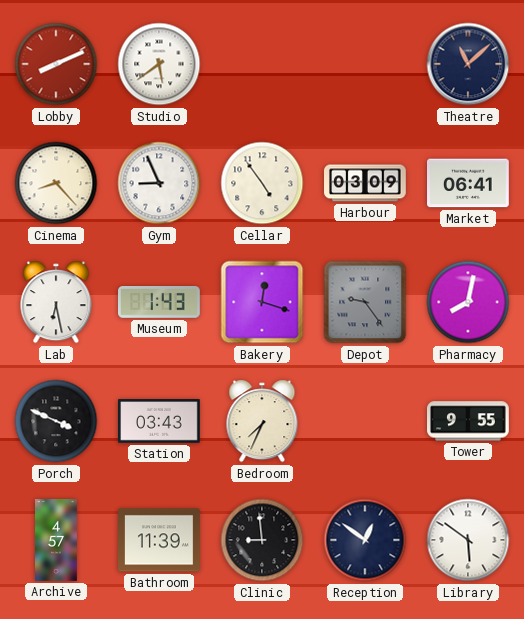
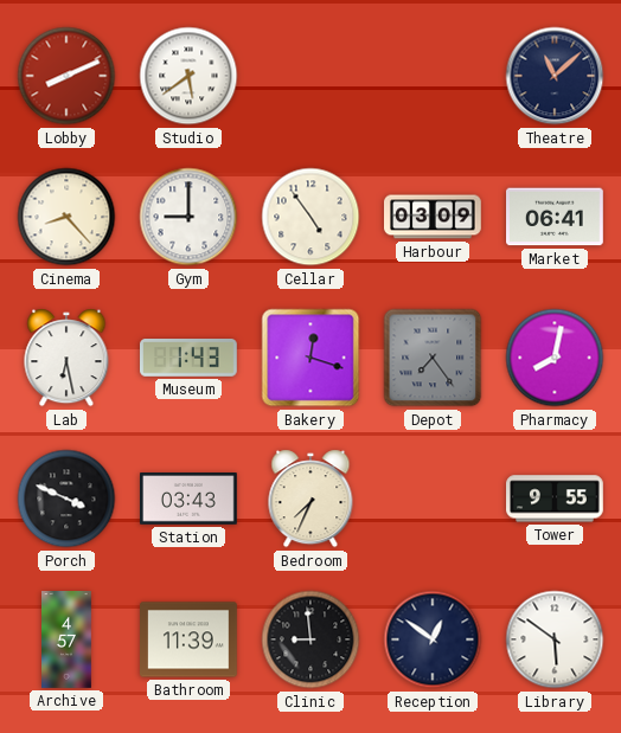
Gym: 8:56 -> 9:00
Depot: 9:24 -> 7:24
